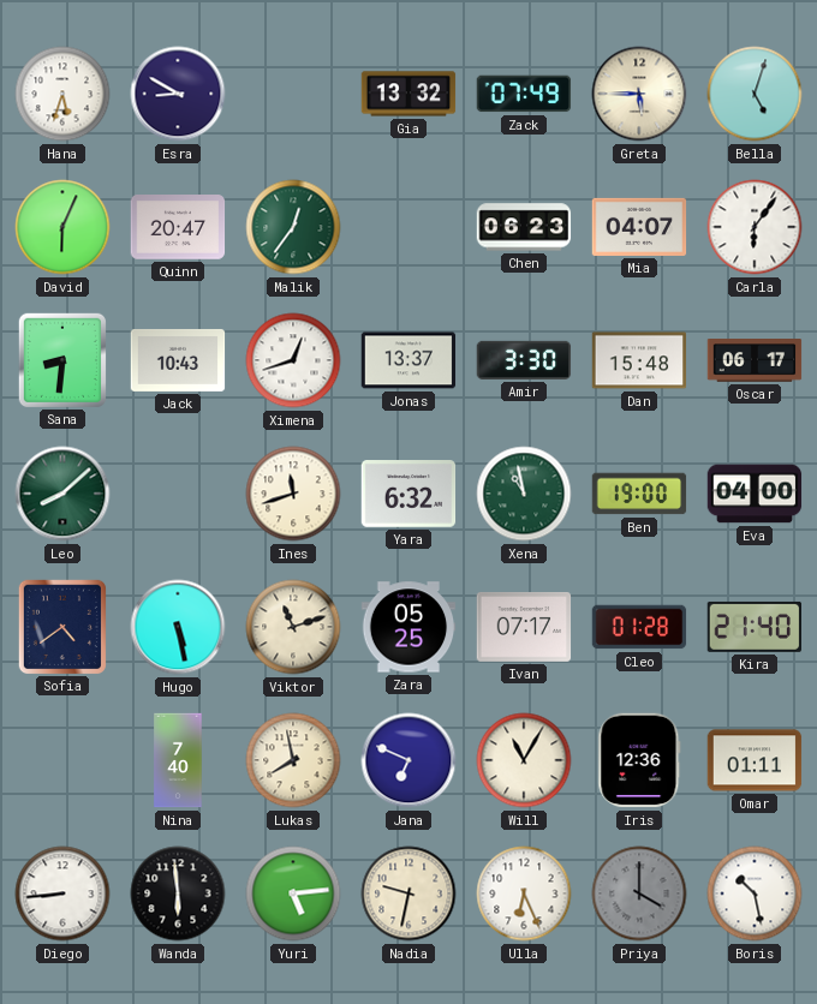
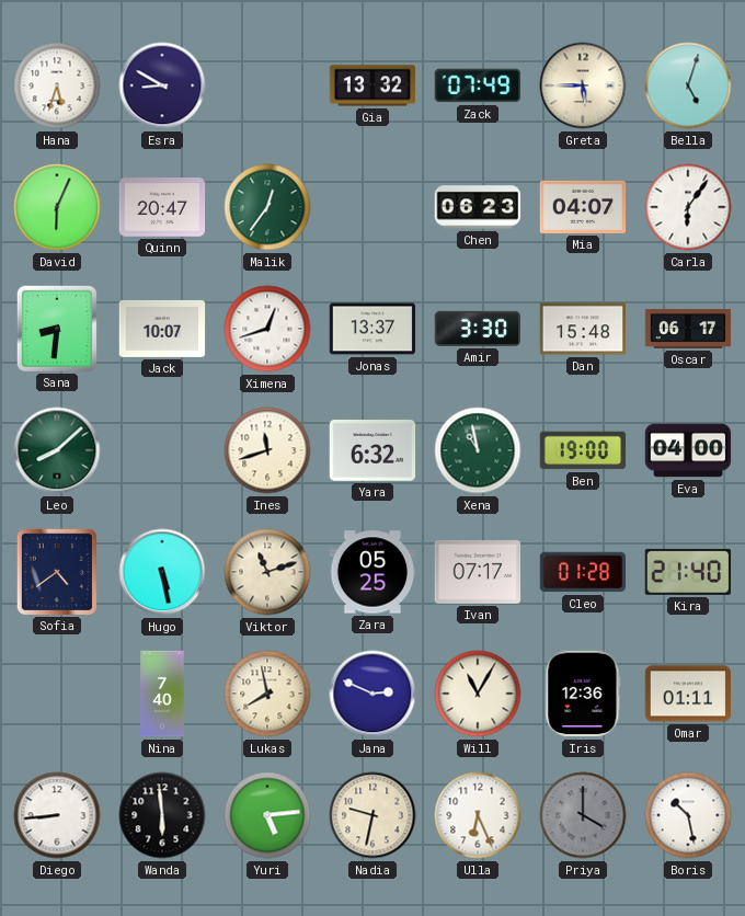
Jack: 10:43 -> 10:07
Jana: 6:49 -> 2:49
